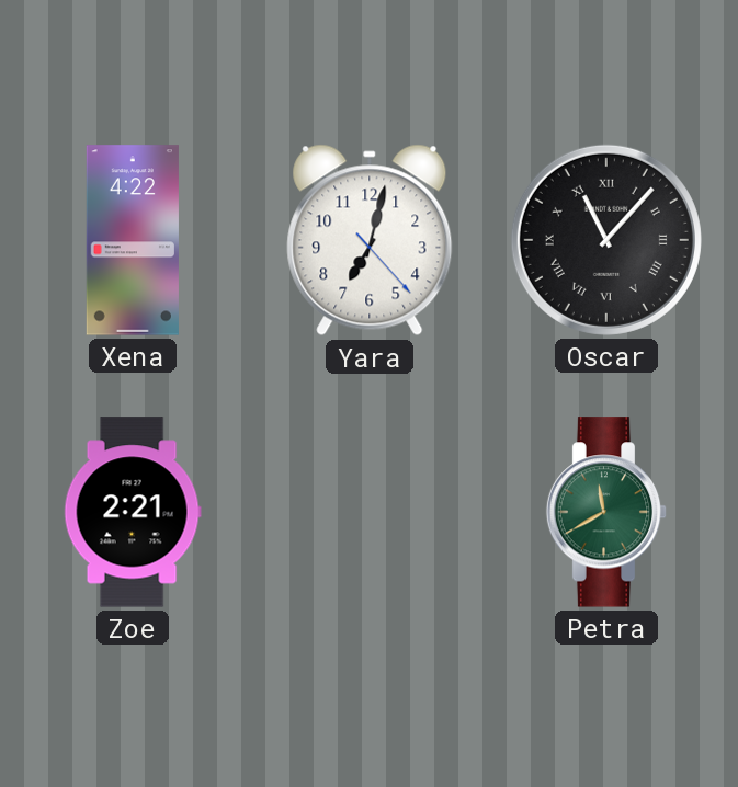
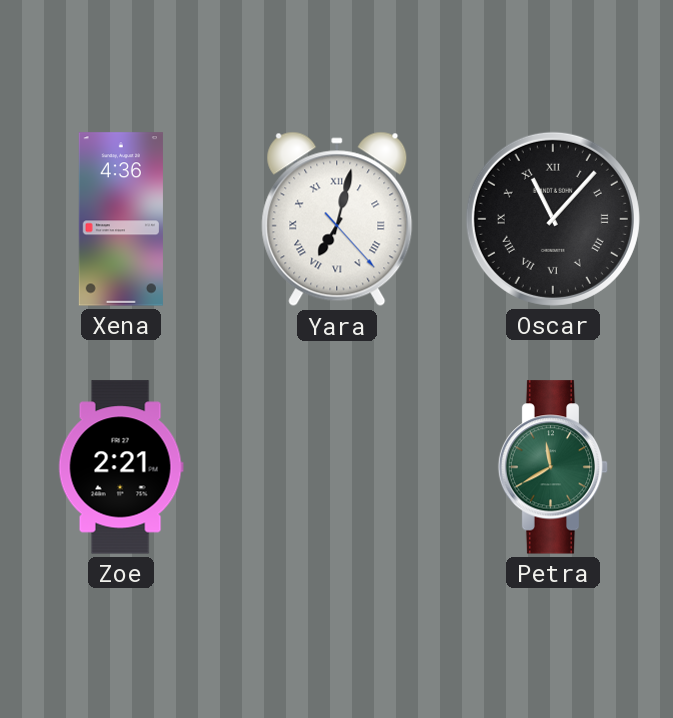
Xena: 4:22 -> 4:36
Yara numerals: Arabic -> Roman
